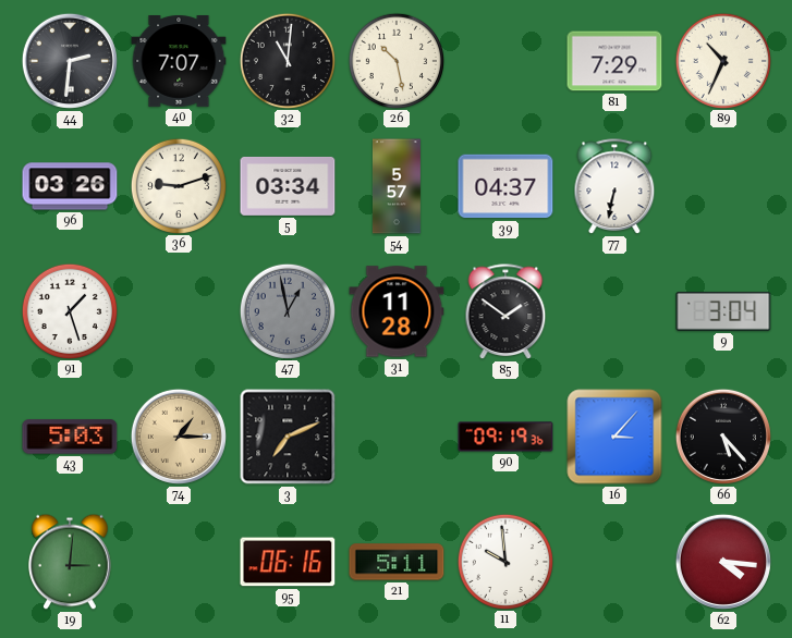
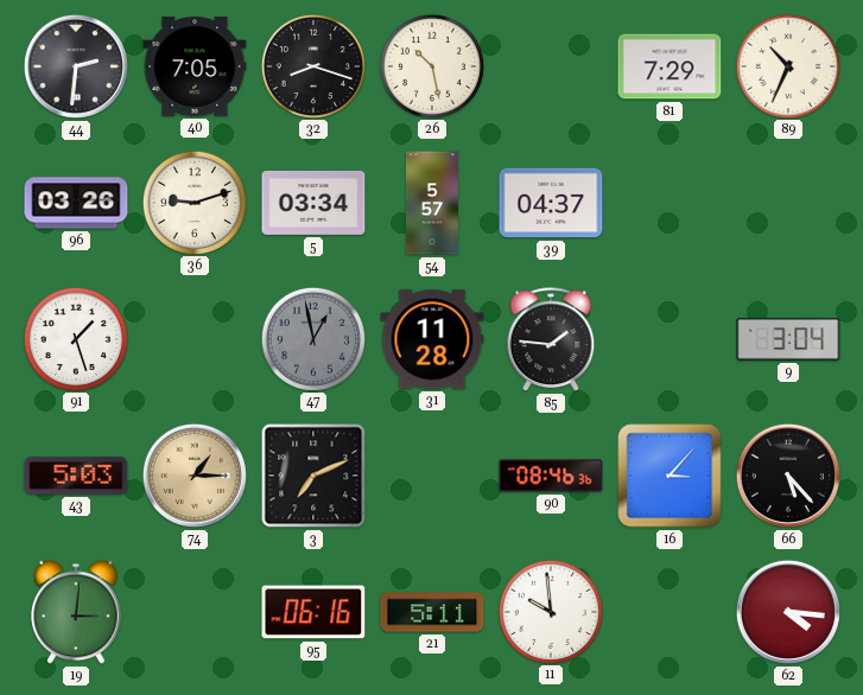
40: 7:07 -> 7:05
32: 11:01 -> 8:18
77: 6:32 -> none
85: 1:51 -> 1:46
90: 09:19 -> 08:46
